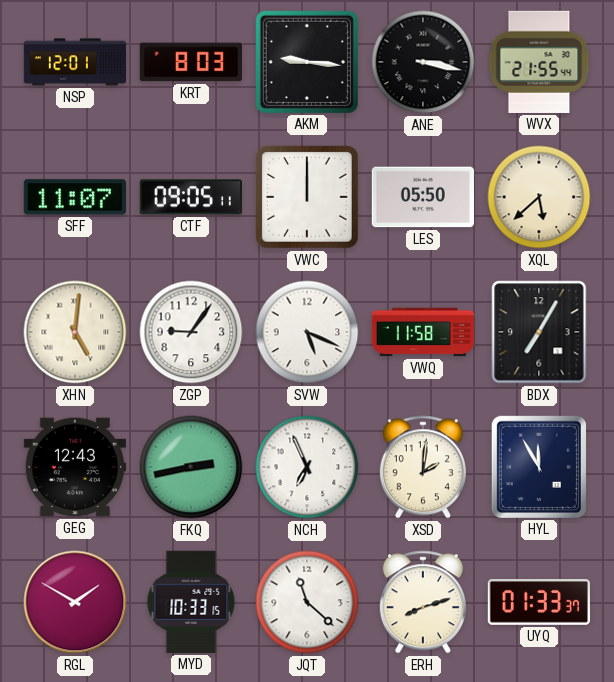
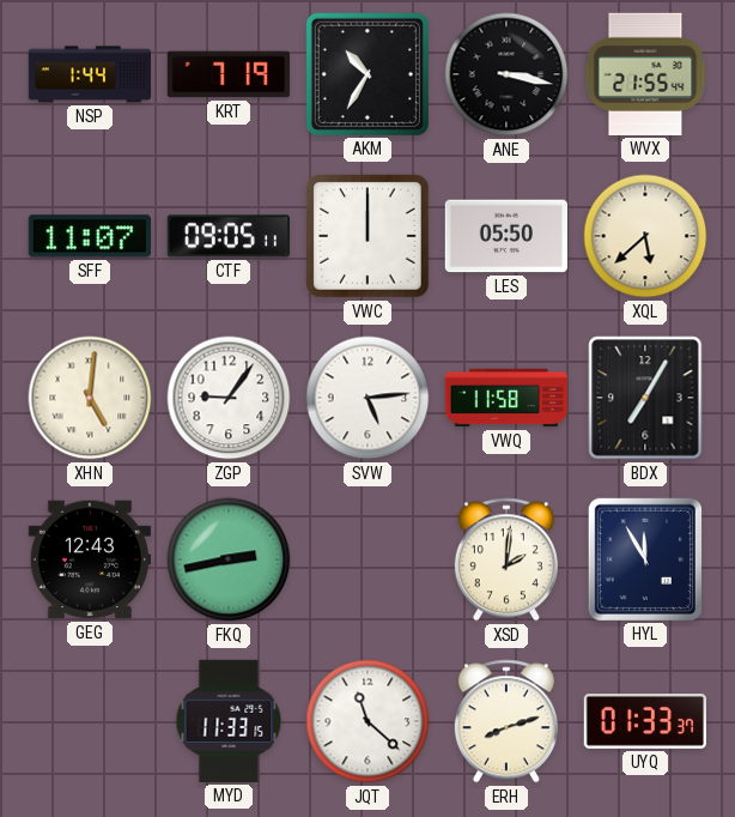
NSP: 12:01 -> 1:44
KRT: 8:03 -> 7:19
AKM: 9:16 -> 10:35
SVW: 5:19 -> 5:14
NCH: 6:56 -> none
RGL: 1:50 -> none
MYD: 10:33 -> 11:33
